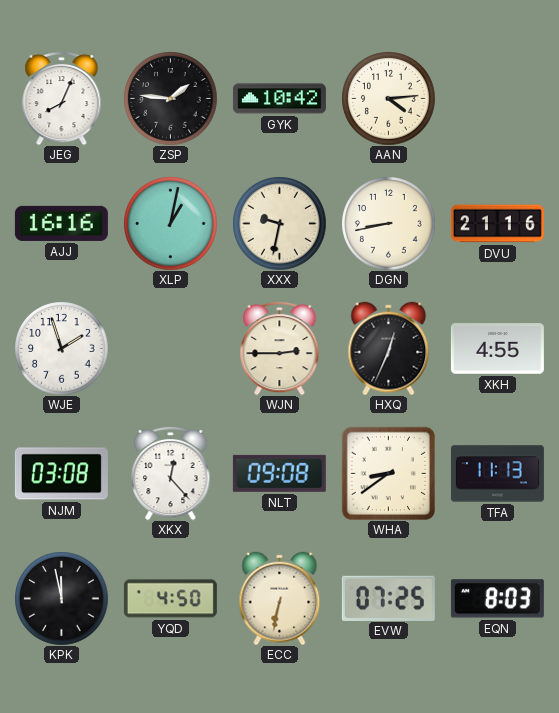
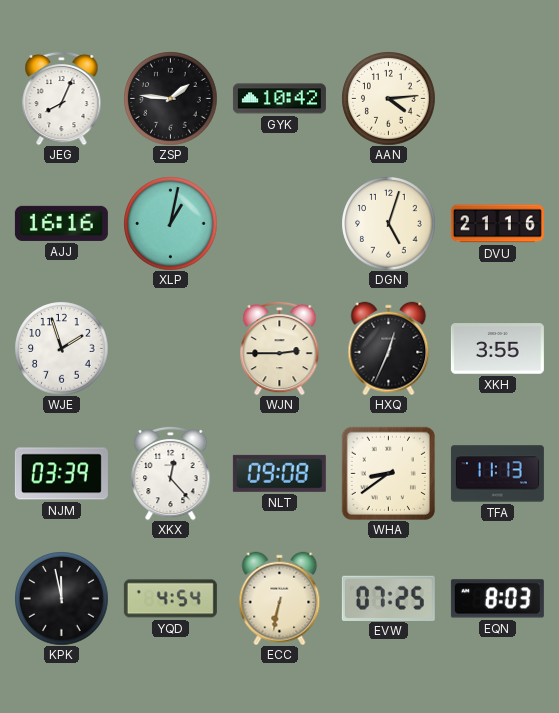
XXX: 9:32 -> none
DGN: 8:43 -> 5:03
XKH: 4:55 -> 3:55
NJM: 03:08 -> 03:39
YQD: 4:50 -> 4:54
